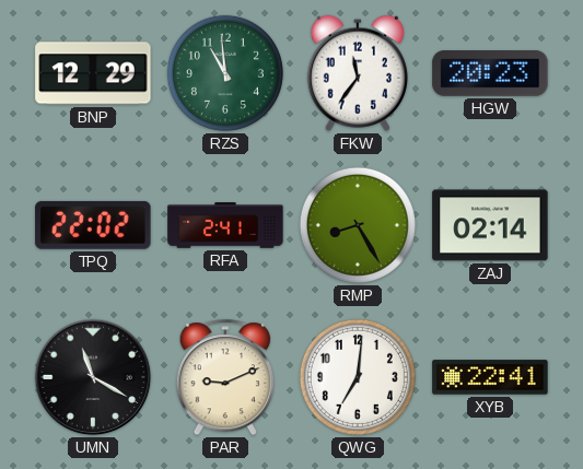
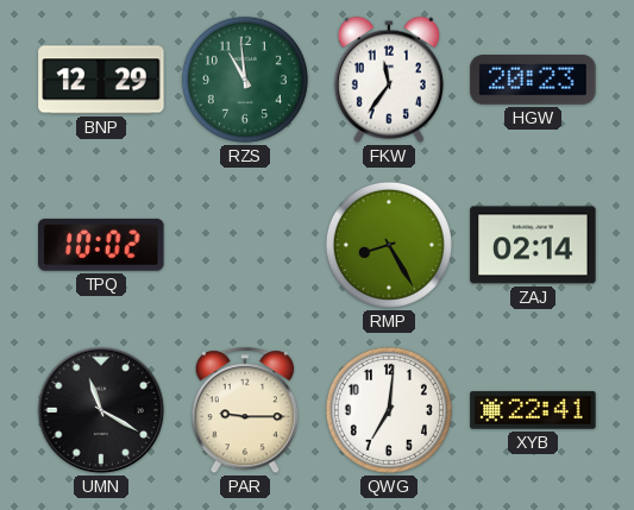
TPQ: 22:02 -> 10:02
RFA: 2:41 -> none
PAR: 9:11 -> 9:15
